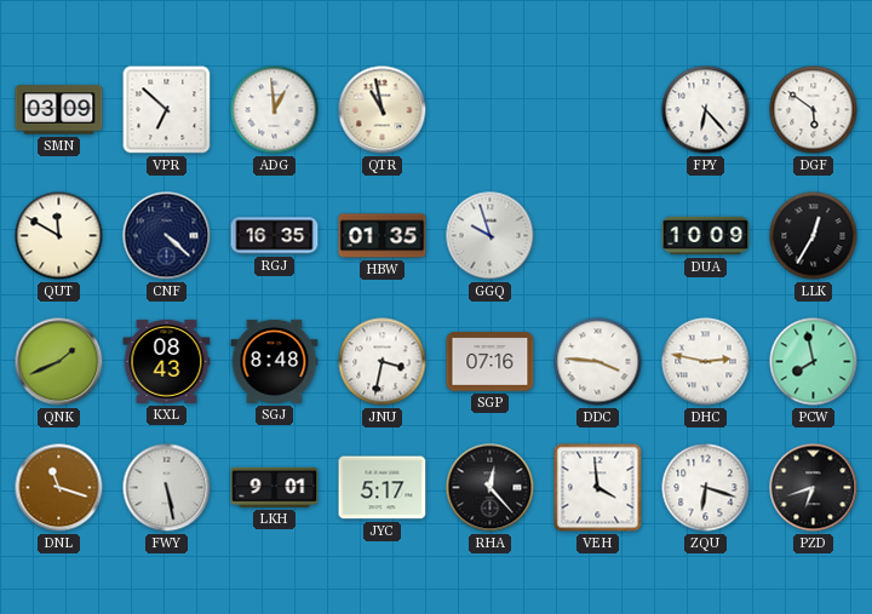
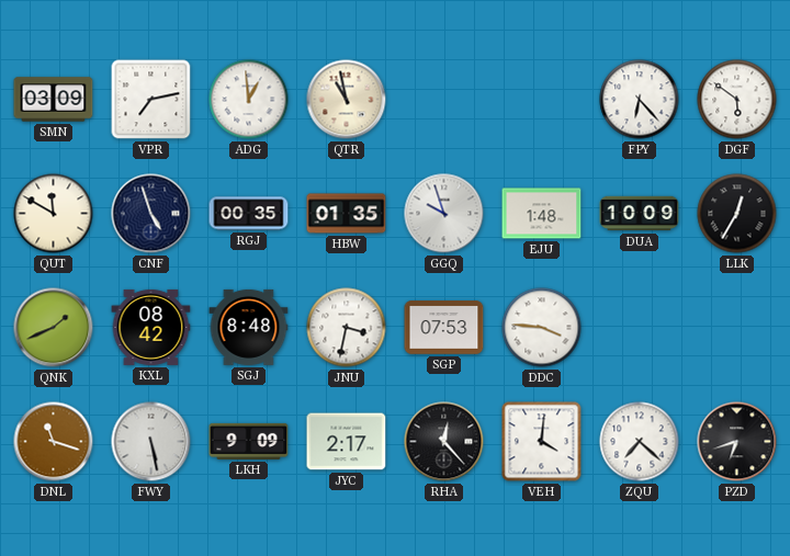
VPR: 6:52 -> 7:13
CNF: 4:22 -> 4:57
RGJ: 16:35 -> 00:35
EJU: none -> 1:48
KXL: 08:43 -> 08:42
SGP: 07:16 -> 07:53
DHC: 2:47 -> none
PCW: 7:58 -> none
LKH: 9:01 -> 9:09
JYC: 5:17 -> 2:17
VEH: 3:59 -> 4:01
ZQU: 6:18 -> 7:22
